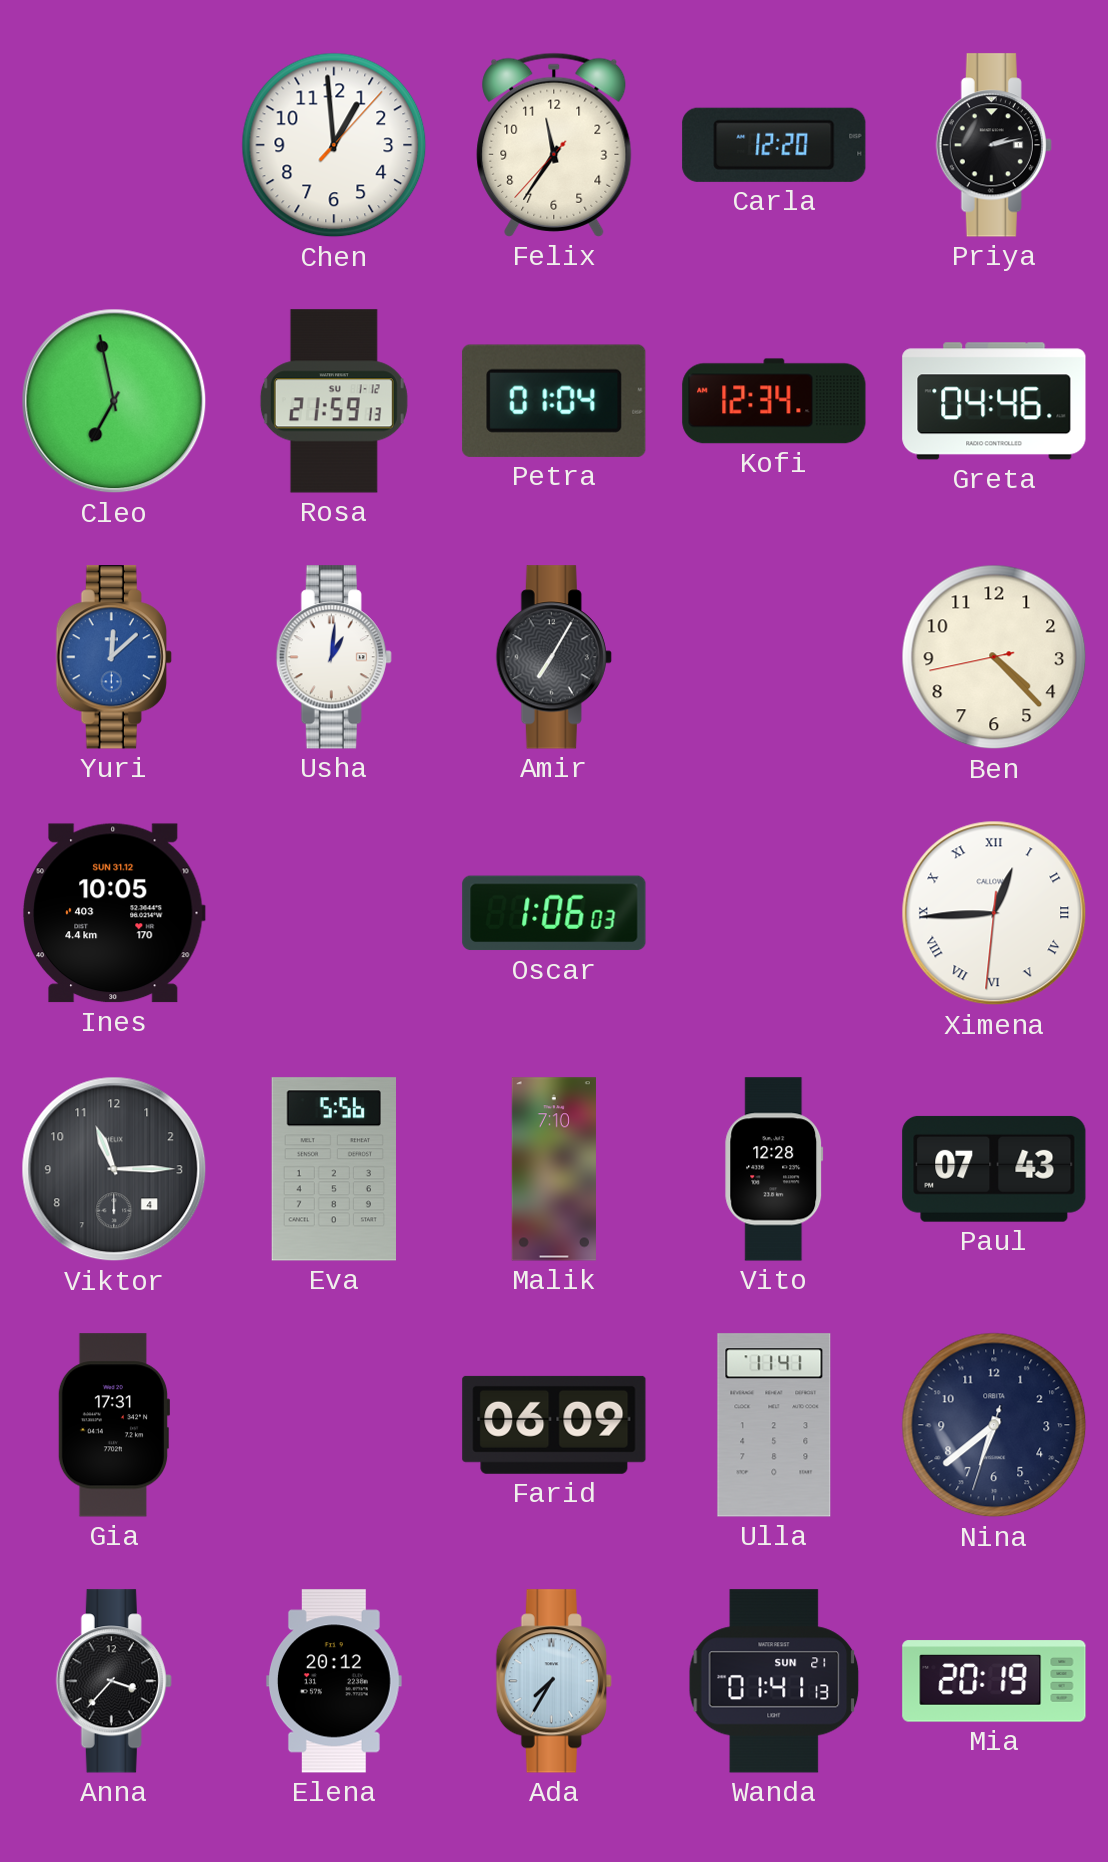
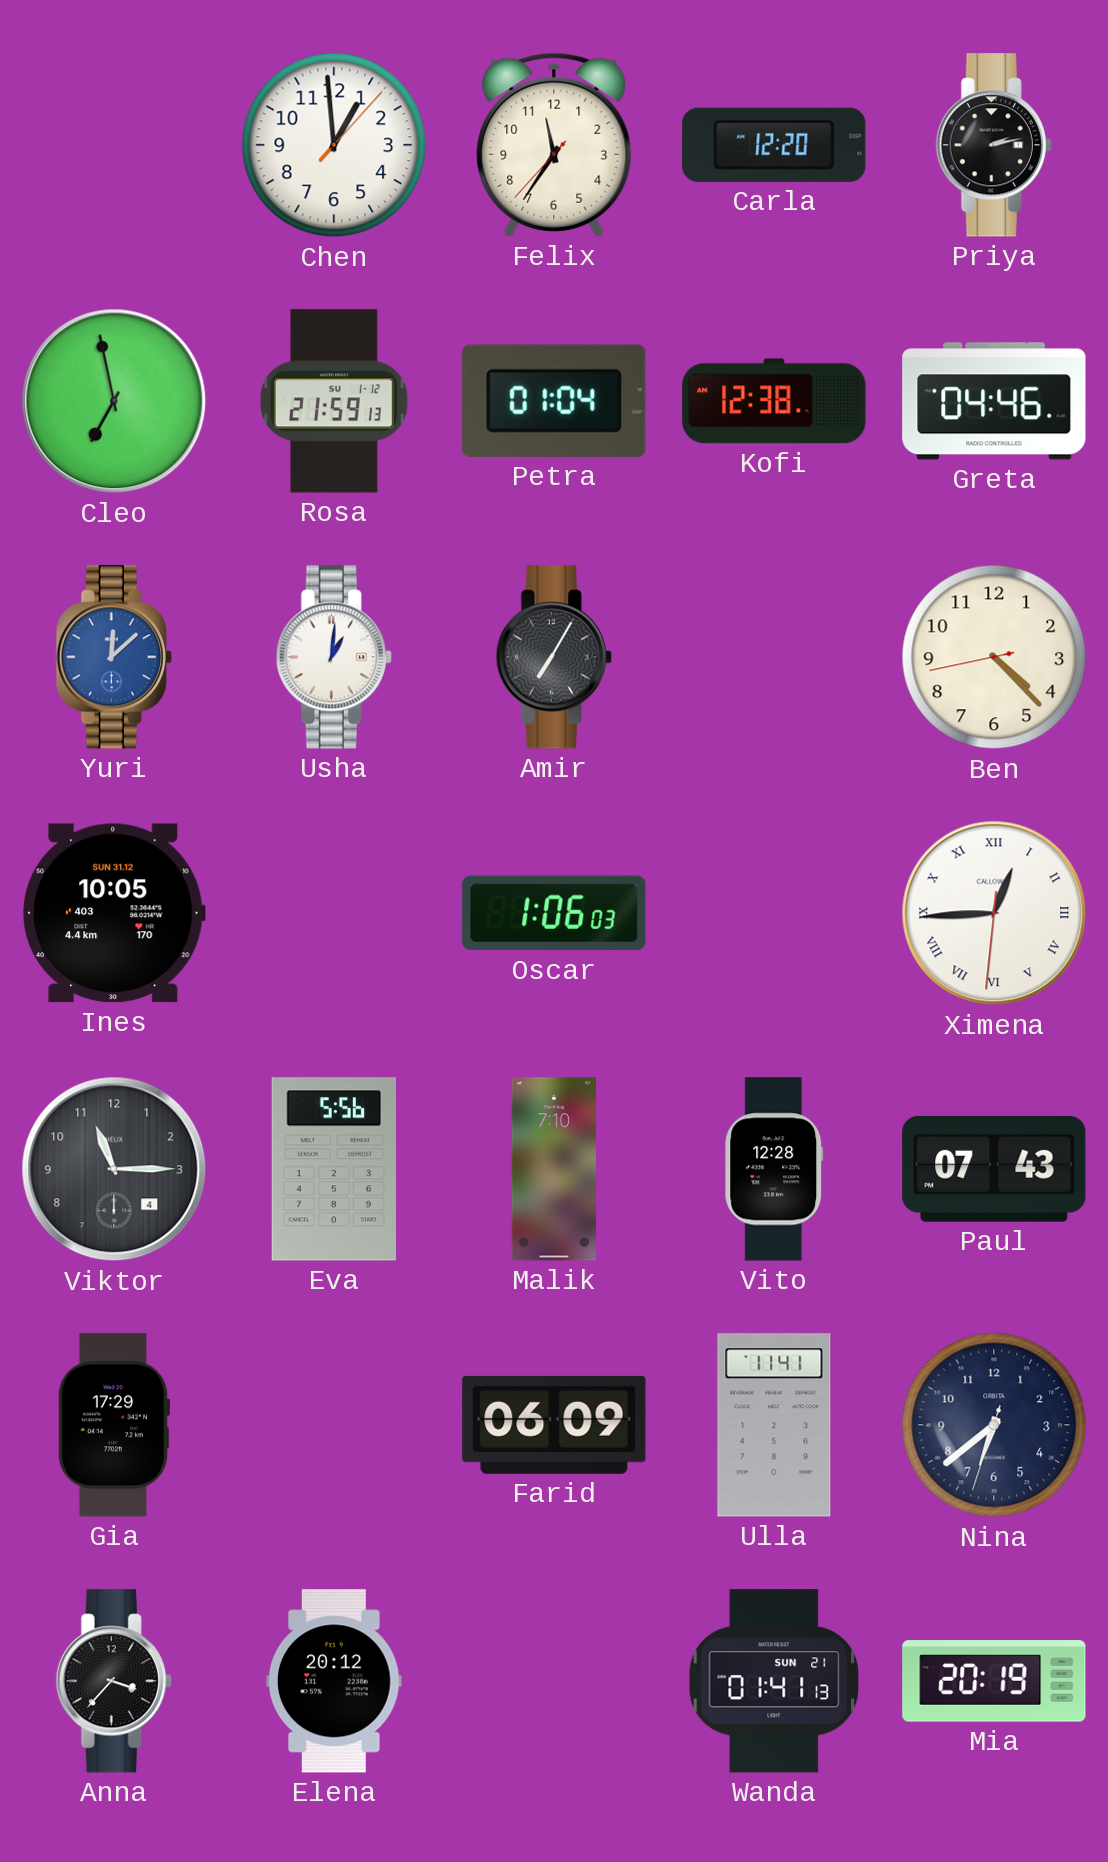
Kofi: 12:34 -> 12:38
Gia: 17:31 -> 17:29
Ada: 7:35 -> none
